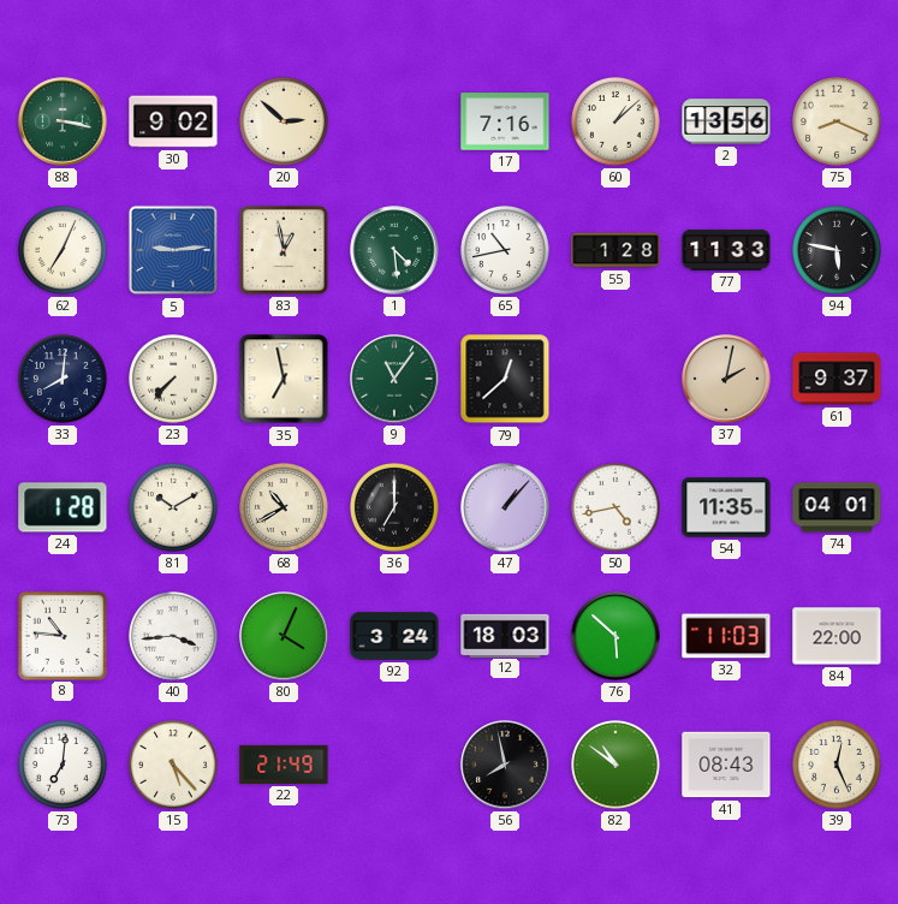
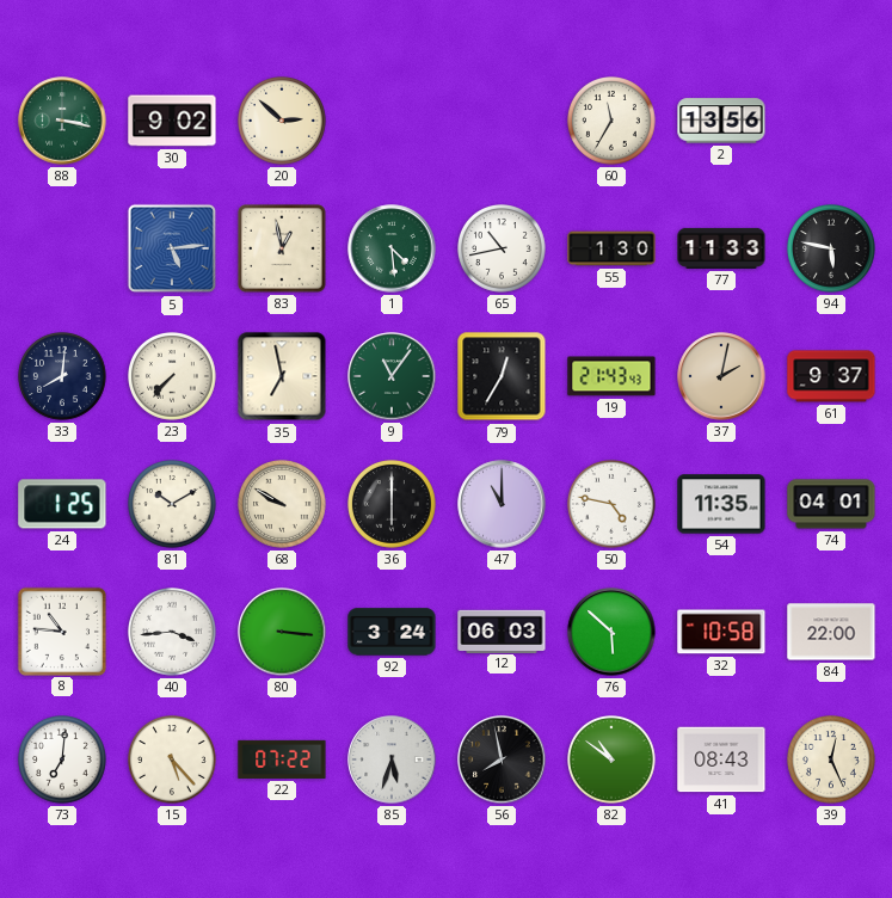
17: 7:16 -> none
60: 1:08 -> 11:35
75: 8:19 -> none
62: 7:04 -> none
5: 9:14 -> 5:14
55: 1:28 -> 1:30
79: 12:38 -> 12:35
19: none -> 21:43
24: 1:28 -> 1:25
68: 10:40 -> 9:50
36: 7:00 -> 6:00
47: 1:07 -> 11:00
50: 4:43 -> 4:47
80: 4:04 -> 3:16
12: 18:03 -> 06:03
32: 11:03 -> 10:58
22: 21:49 -> 07:22
85: none -> 5:33
